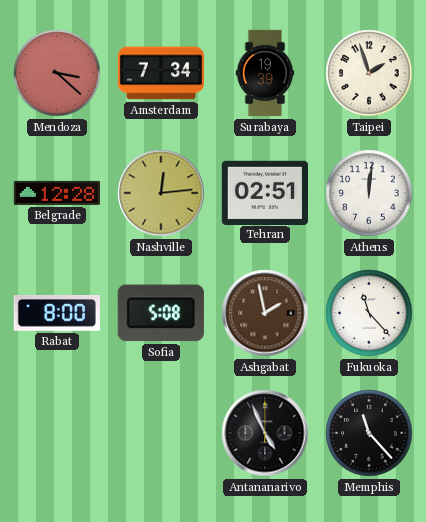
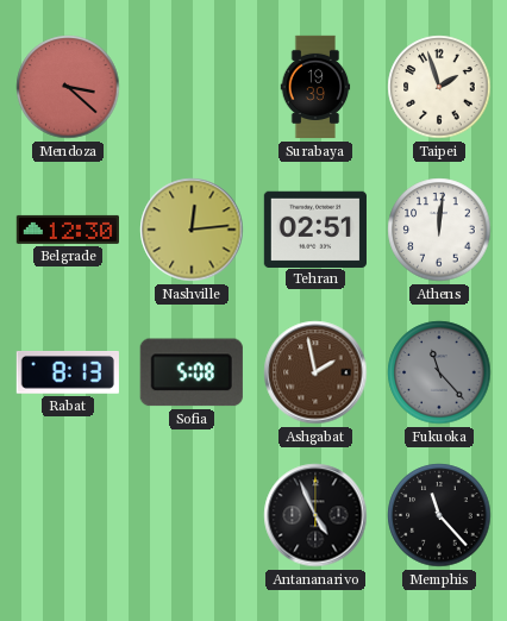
Amsterdam: 7:34 -> none
Belgrade: 12:28 -> 12:30
Rabat: 8:00 -> 8:13
Fukuoka dial: white -> grey
